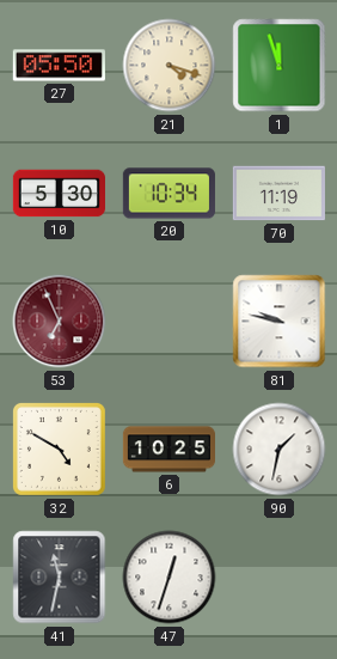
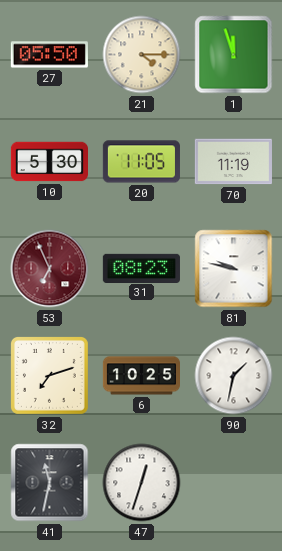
21: 4:18 -> 4:15
20: 10:34 -> 11:05
31: none -> 08:23
32: 4:50 -> 7:12
